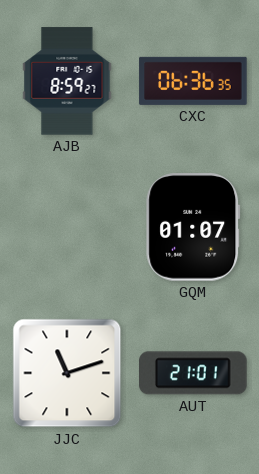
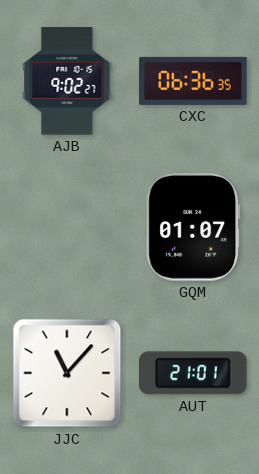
AJB: 8:59 -> 9:02
JJC: 11:12 -> 11:07
